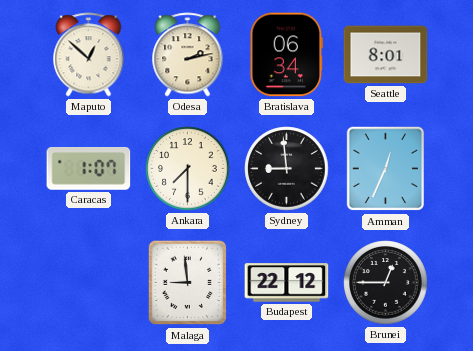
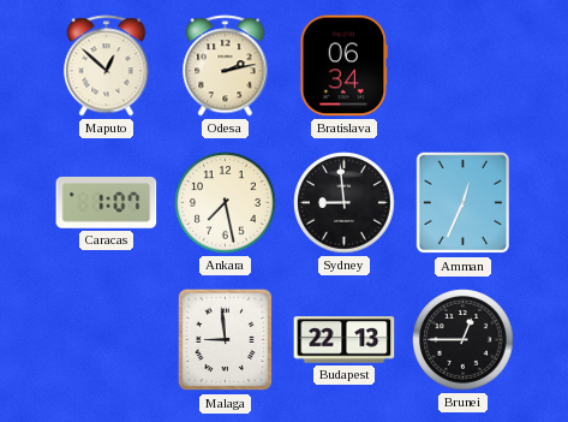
Seattle: 8:01 -> none
Ankara: 7:30 -> 7:28
Budapest: 22:12 -> 22:13
